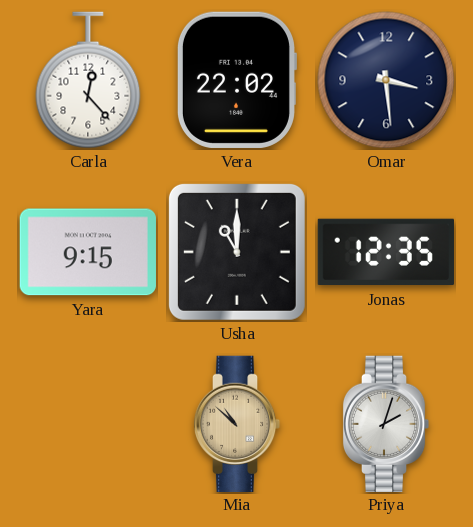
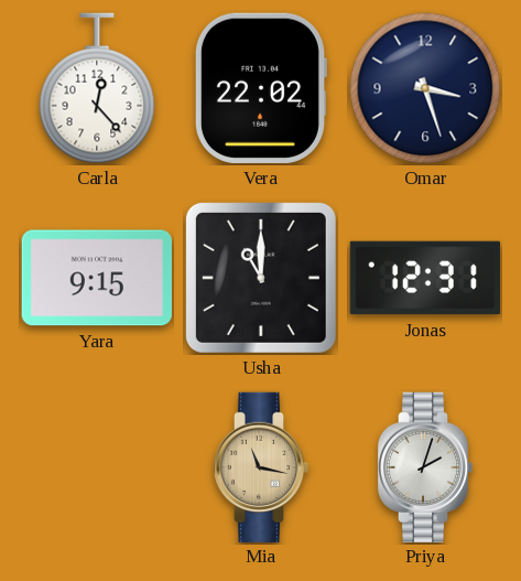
Omar: 3:29 -> 3:27
Jonas: 12:35 -> 12:31
Mia: 10:52 -> 11:17
